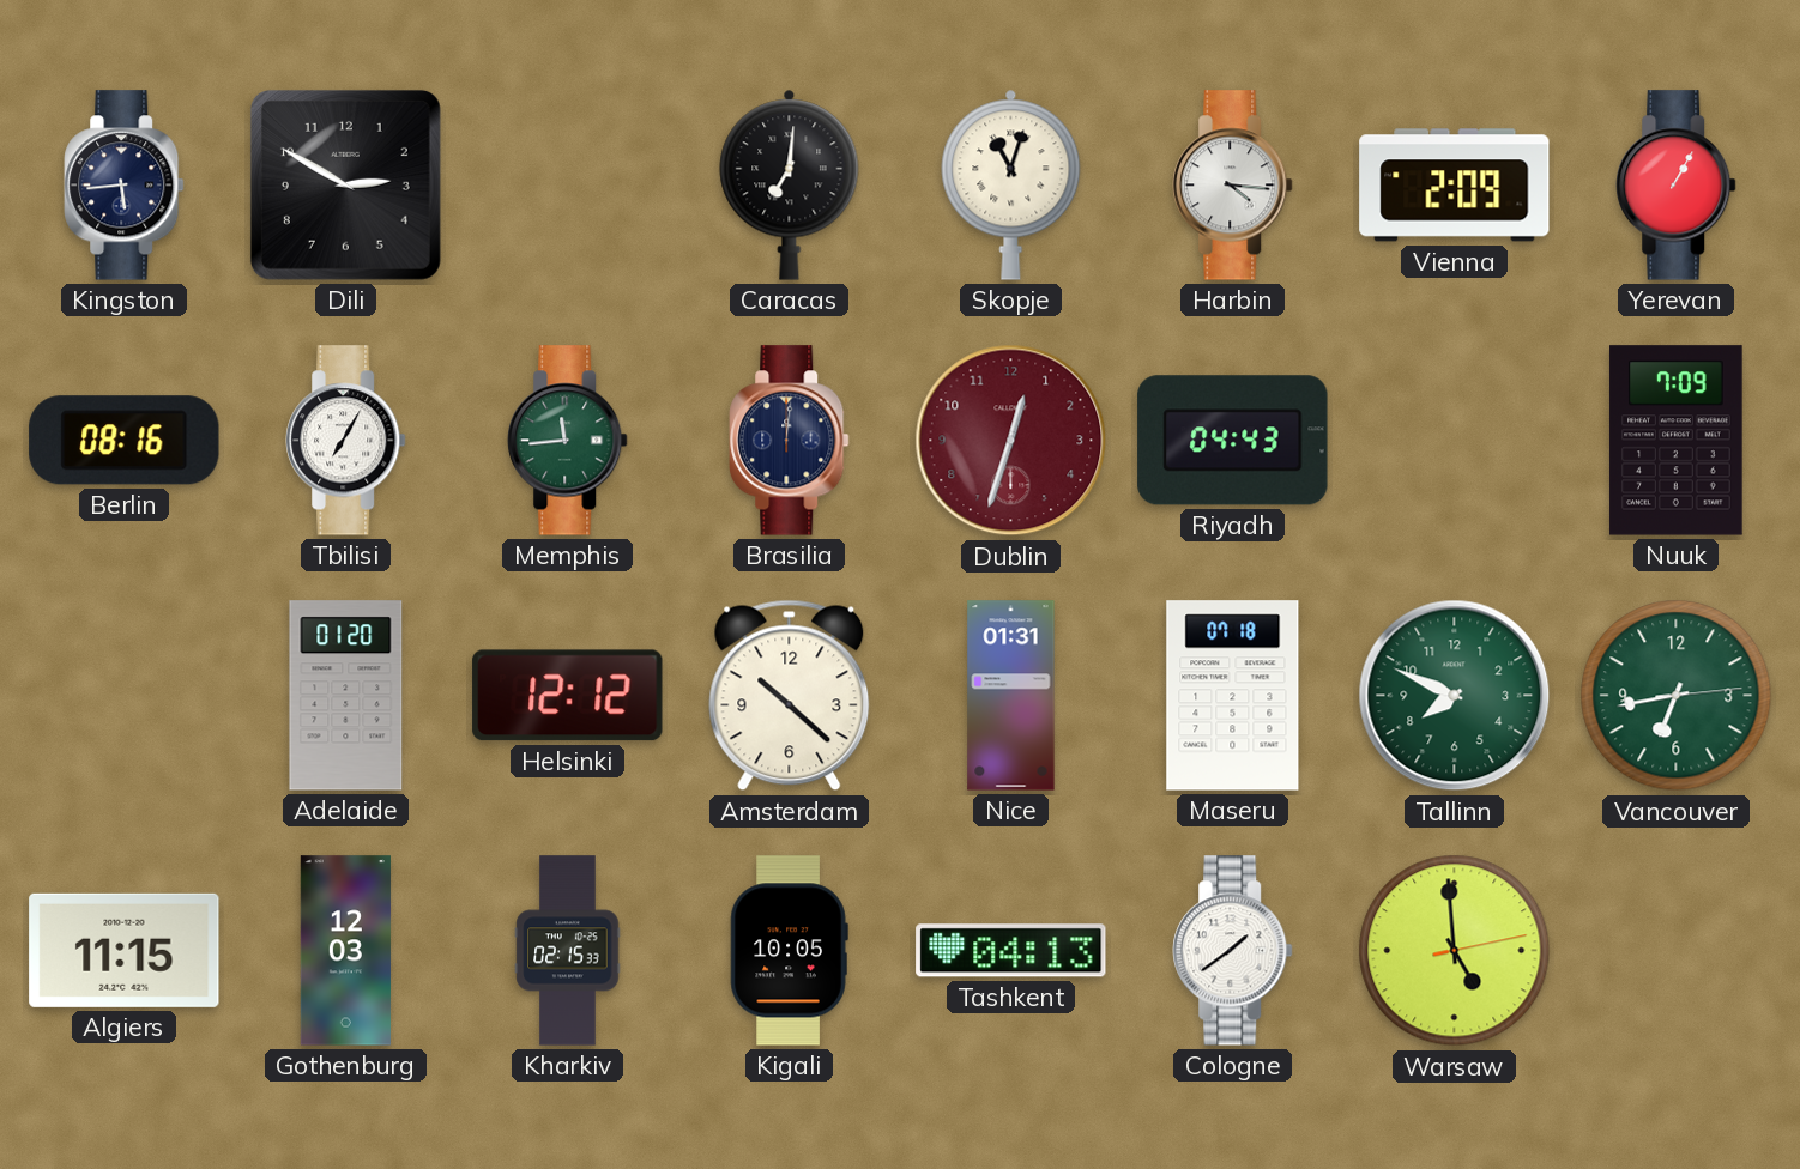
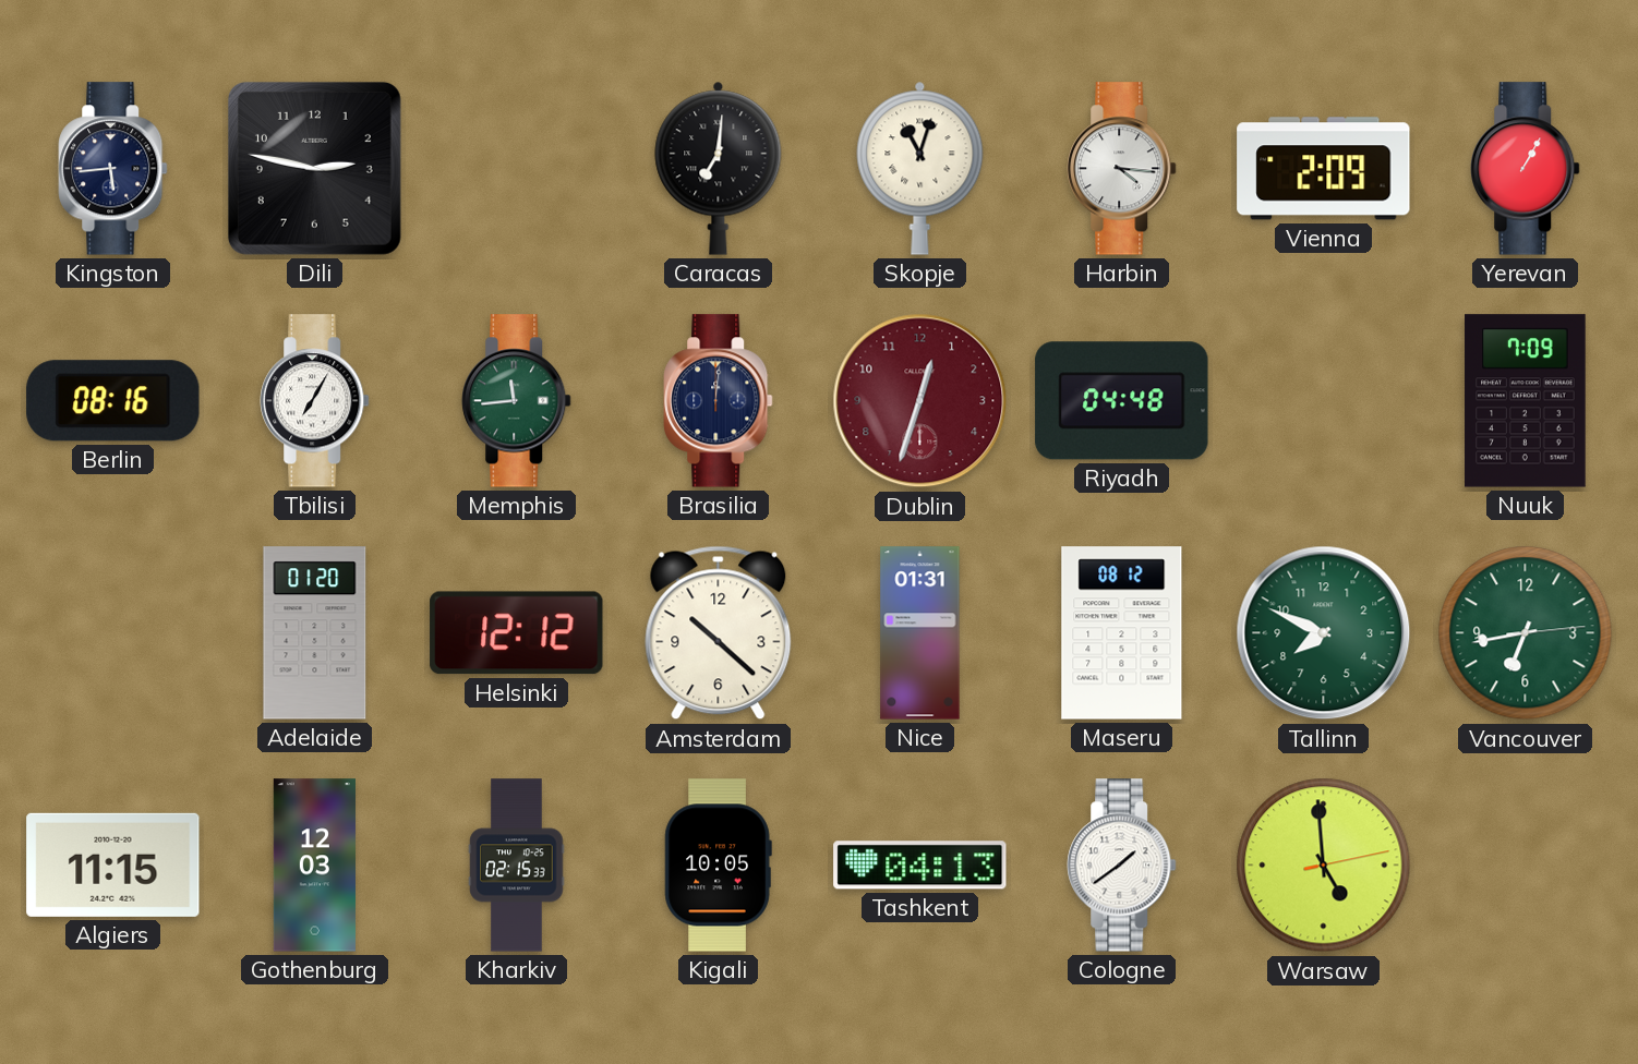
Dili: 2:50 -> 2:47
Riyadh: 04:43 -> 04:48
Maseru: 07:18 -> 08:12
